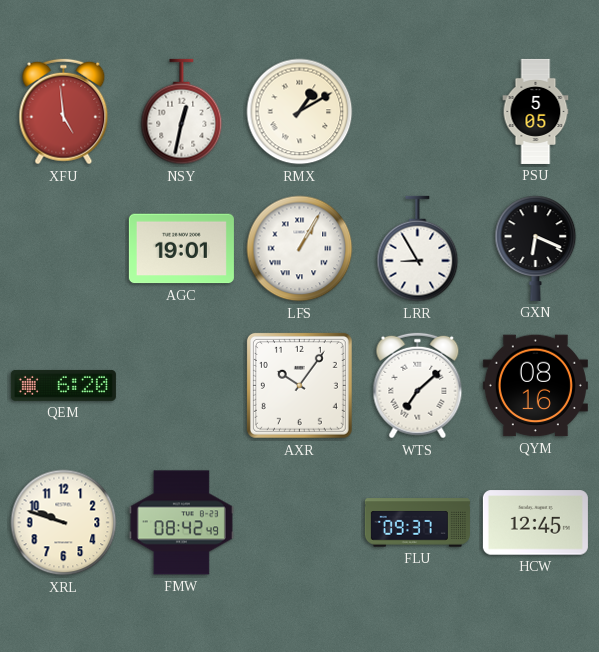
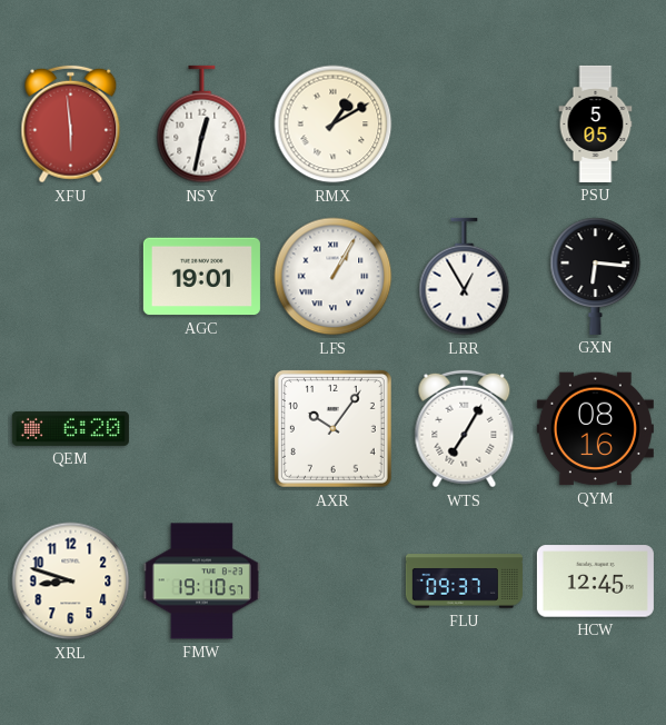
XFU: 4:59 -> 5:59
LRR: 8:55 -> 12:55
GXN: 6:19 -> 6:16
WTS: 7:08 -> 7:05
XRL: 9:48 -> 8:48
FMW: 08:42 -> 19:10
